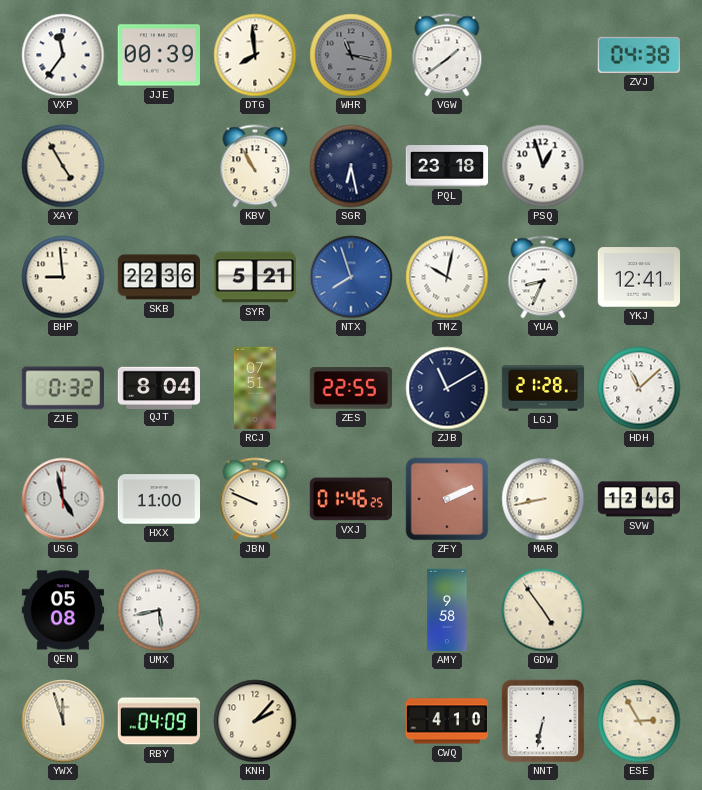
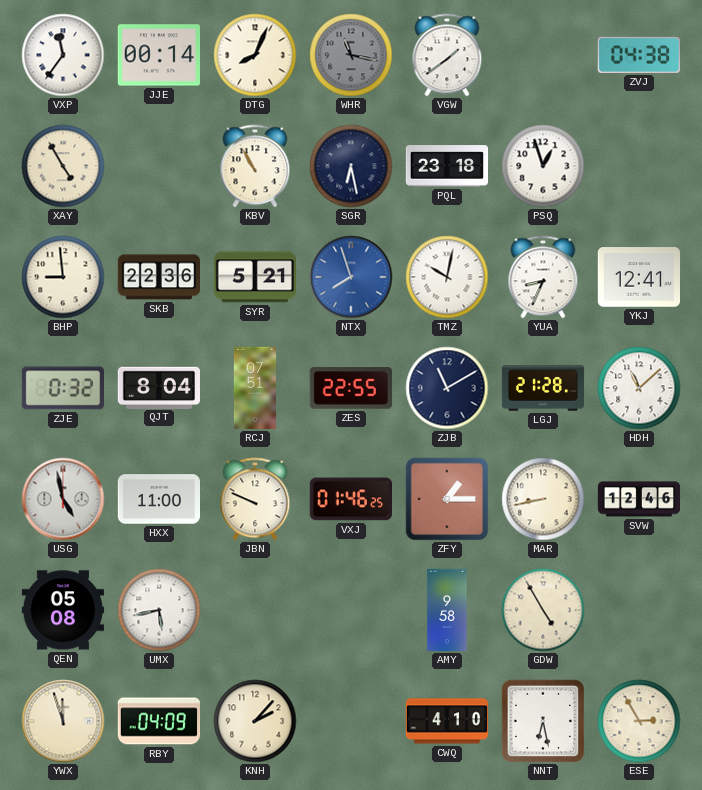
JJE: 00:39 -> 00:14
DTG: 7:59 -> 8:04
ZFY: 2:11 -> 1:15
GDW: 4:54 -> 4:55
NNT: 6:32 -> 6:28
